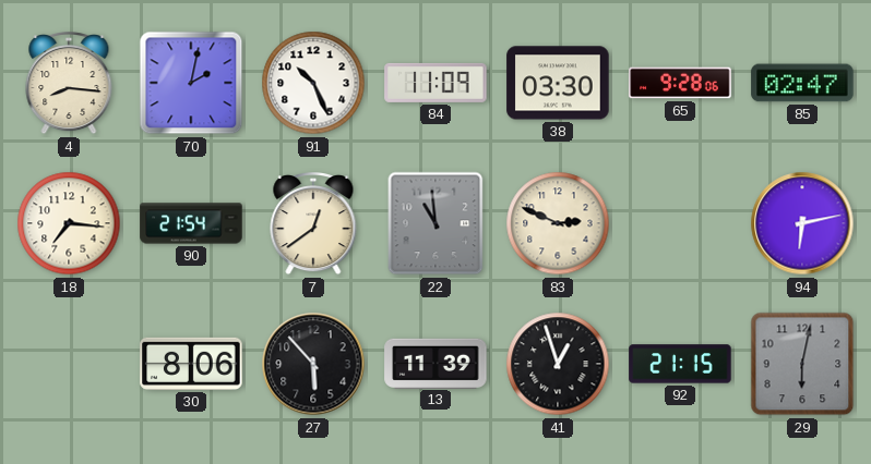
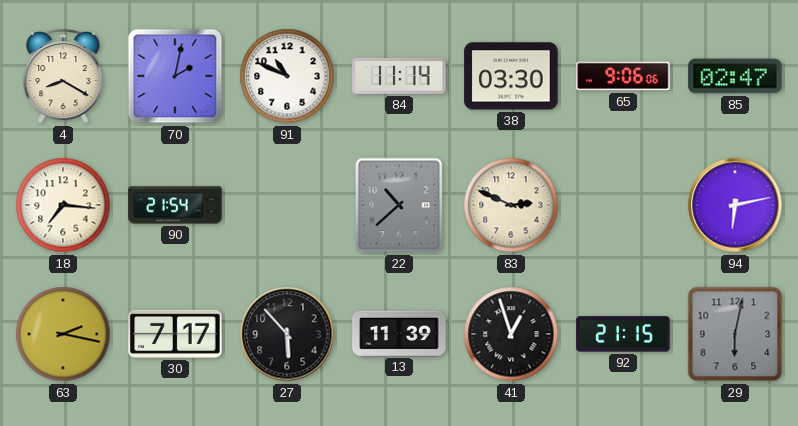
4: 8:16 -> 8:20
91: 10:26 -> 10:49
84: 11:09 -> 11:14
65: 9:28 -> 9:06
7: 12:39 -> none
22: 10:59 -> 10:38
63: none -> 2:17
30: 8:06 -> 7:17
